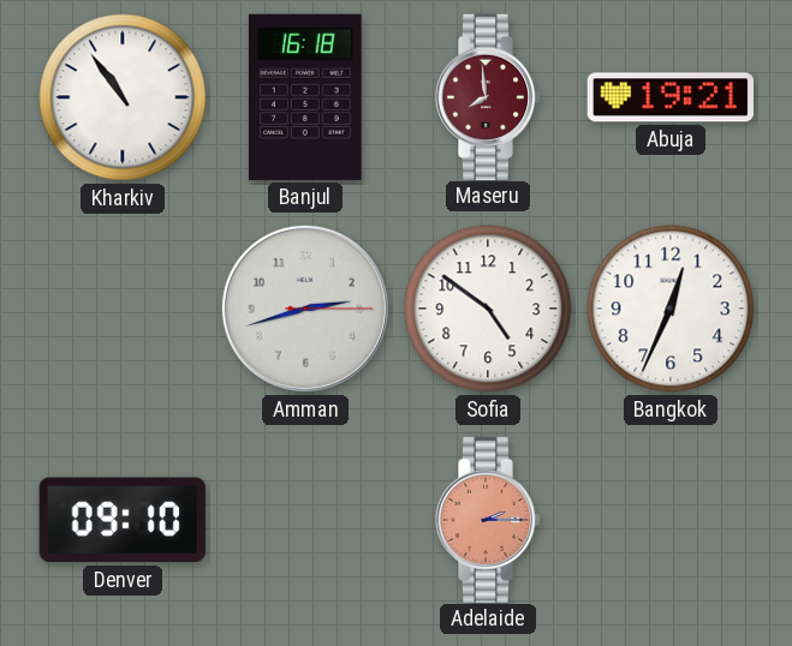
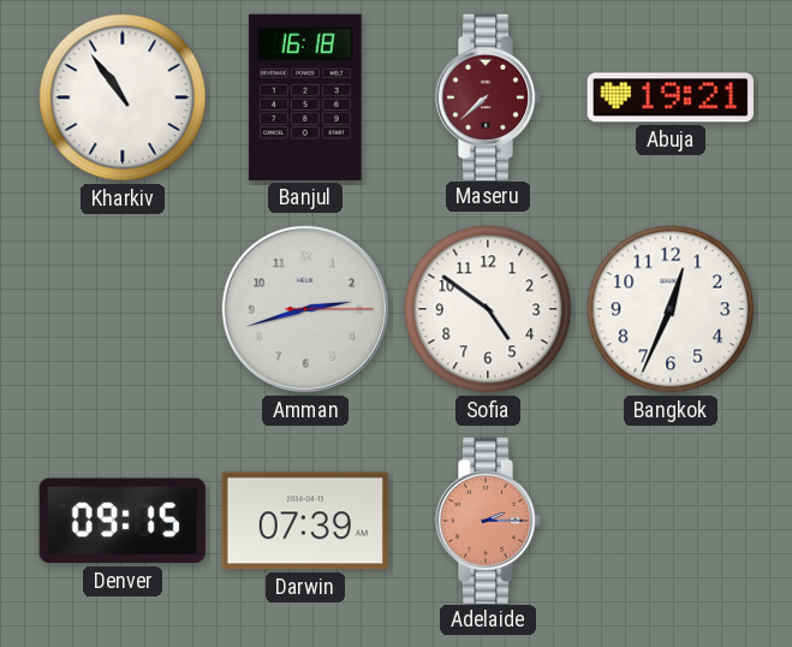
Maseru: 7:59 -> 7:38
Denver: 09:10 -> 09:15
Darwin: none -> 07:39
